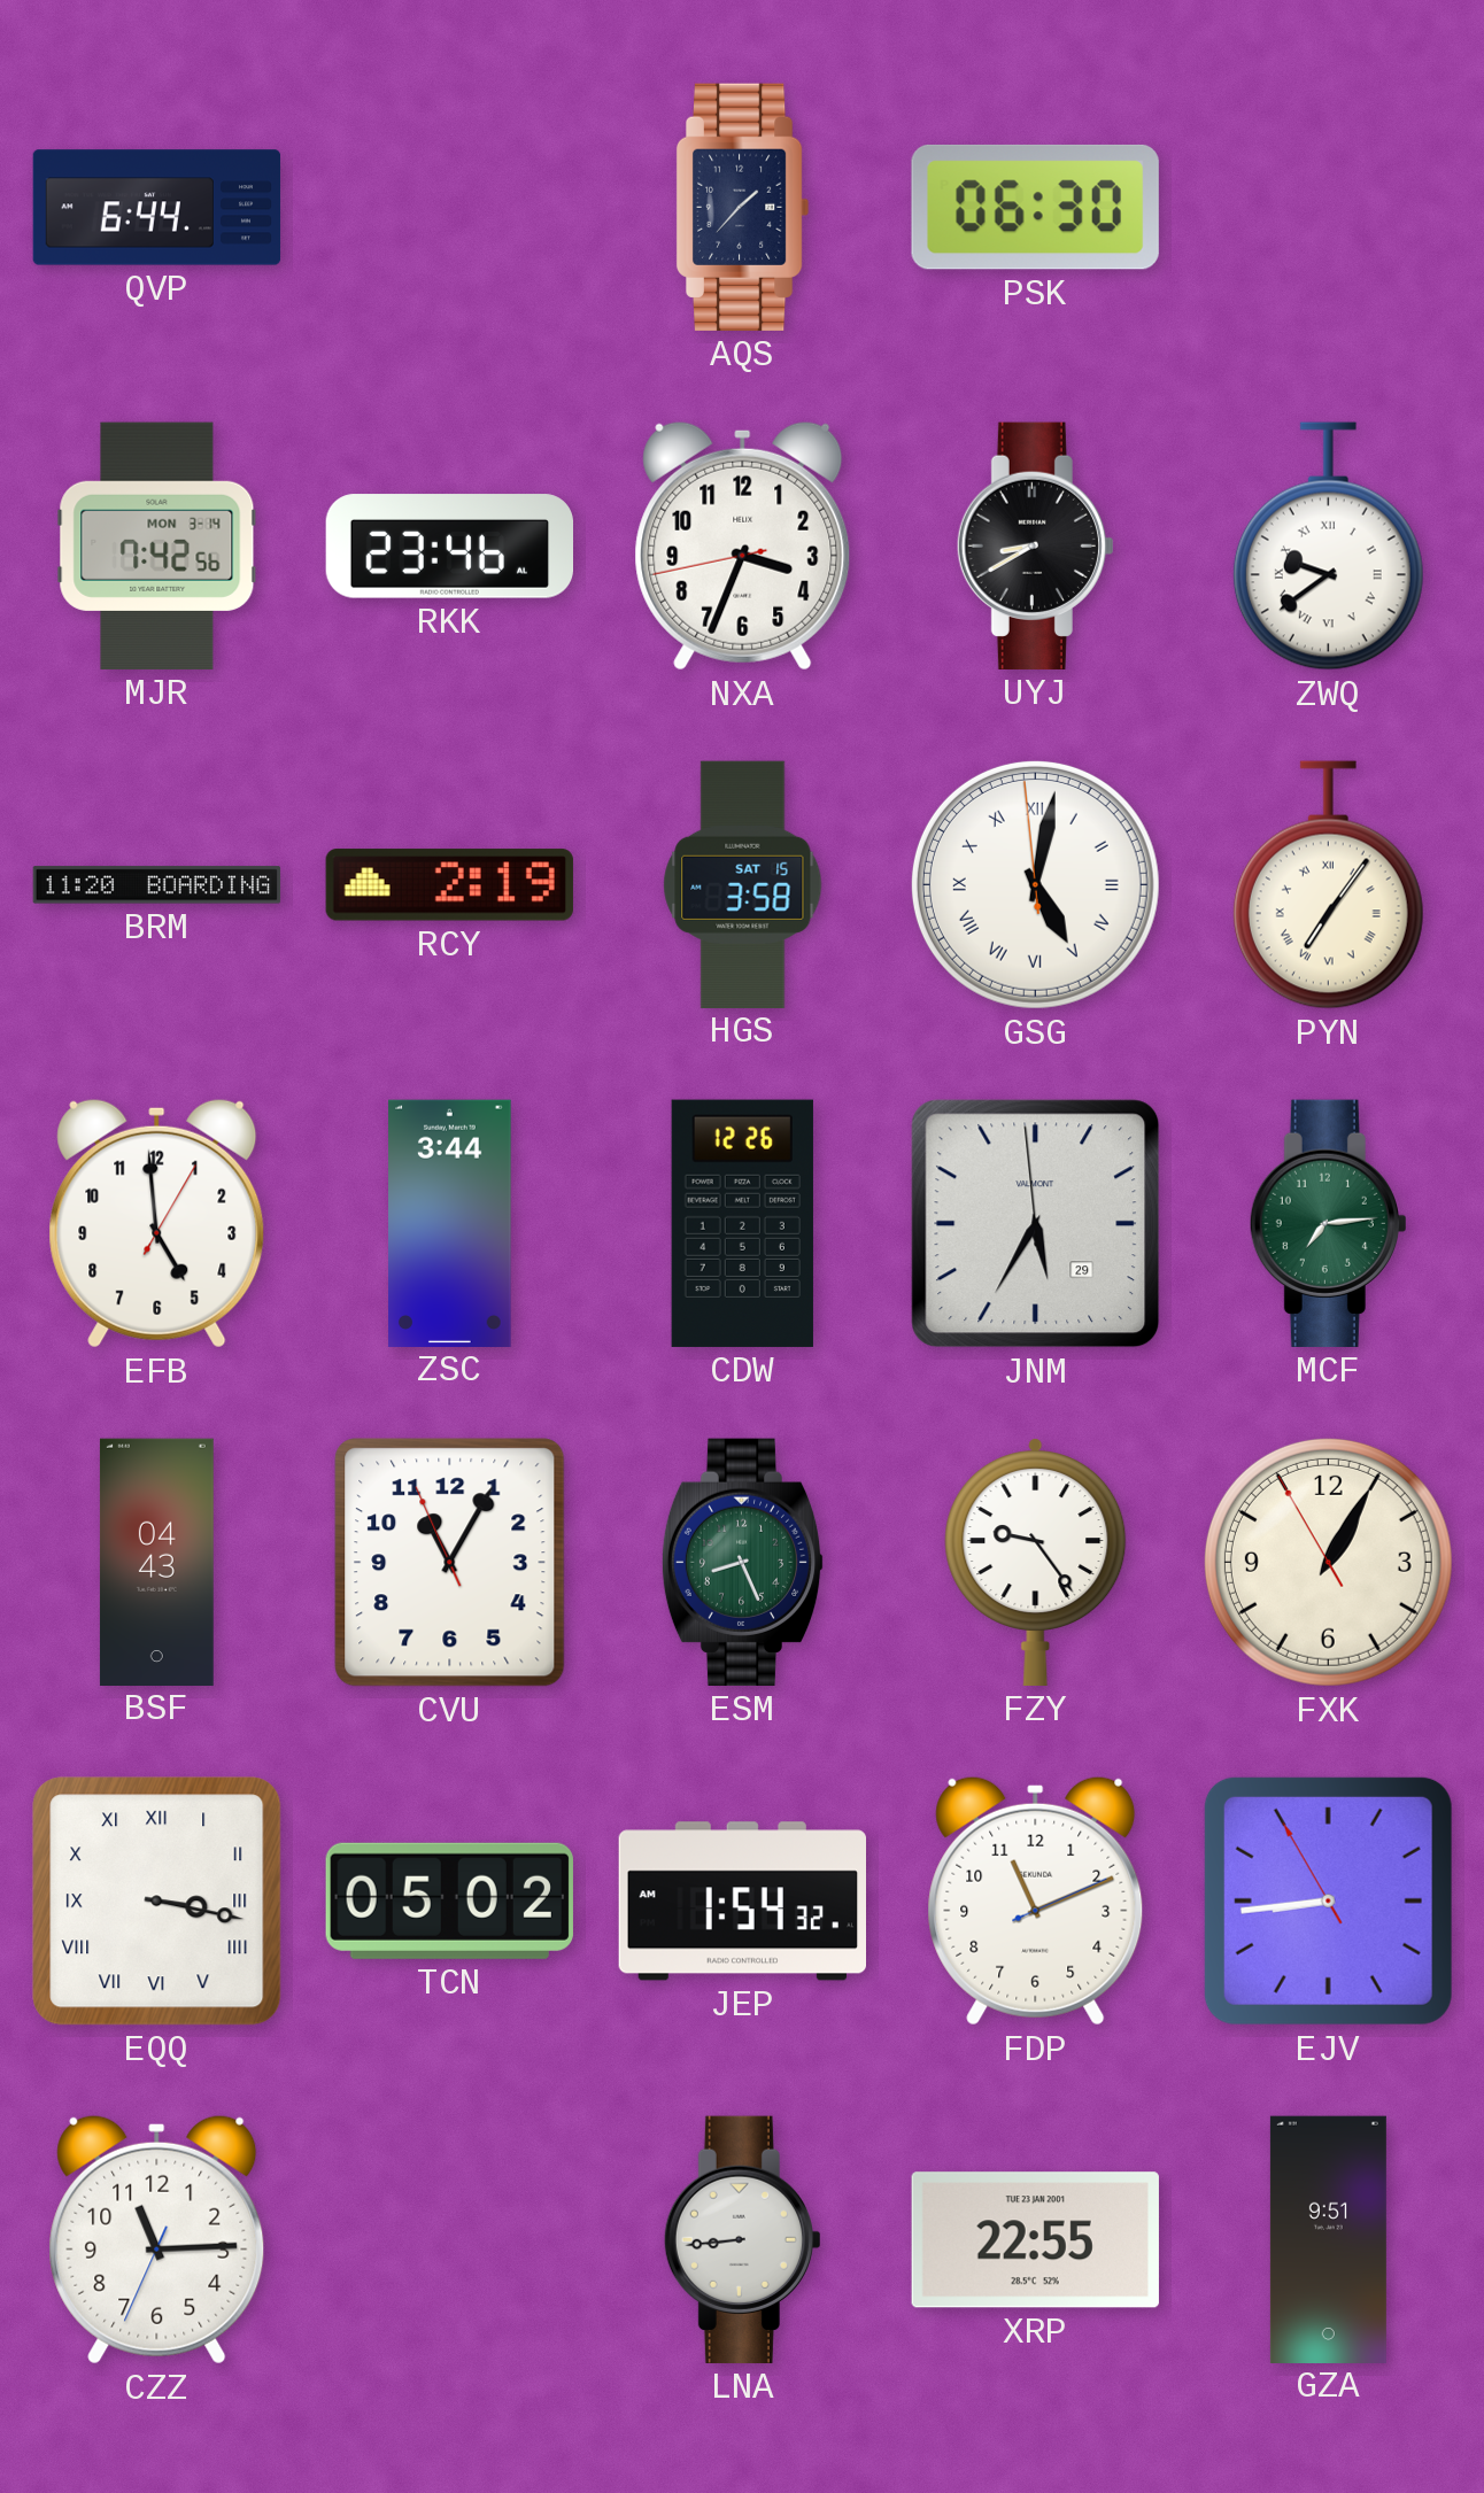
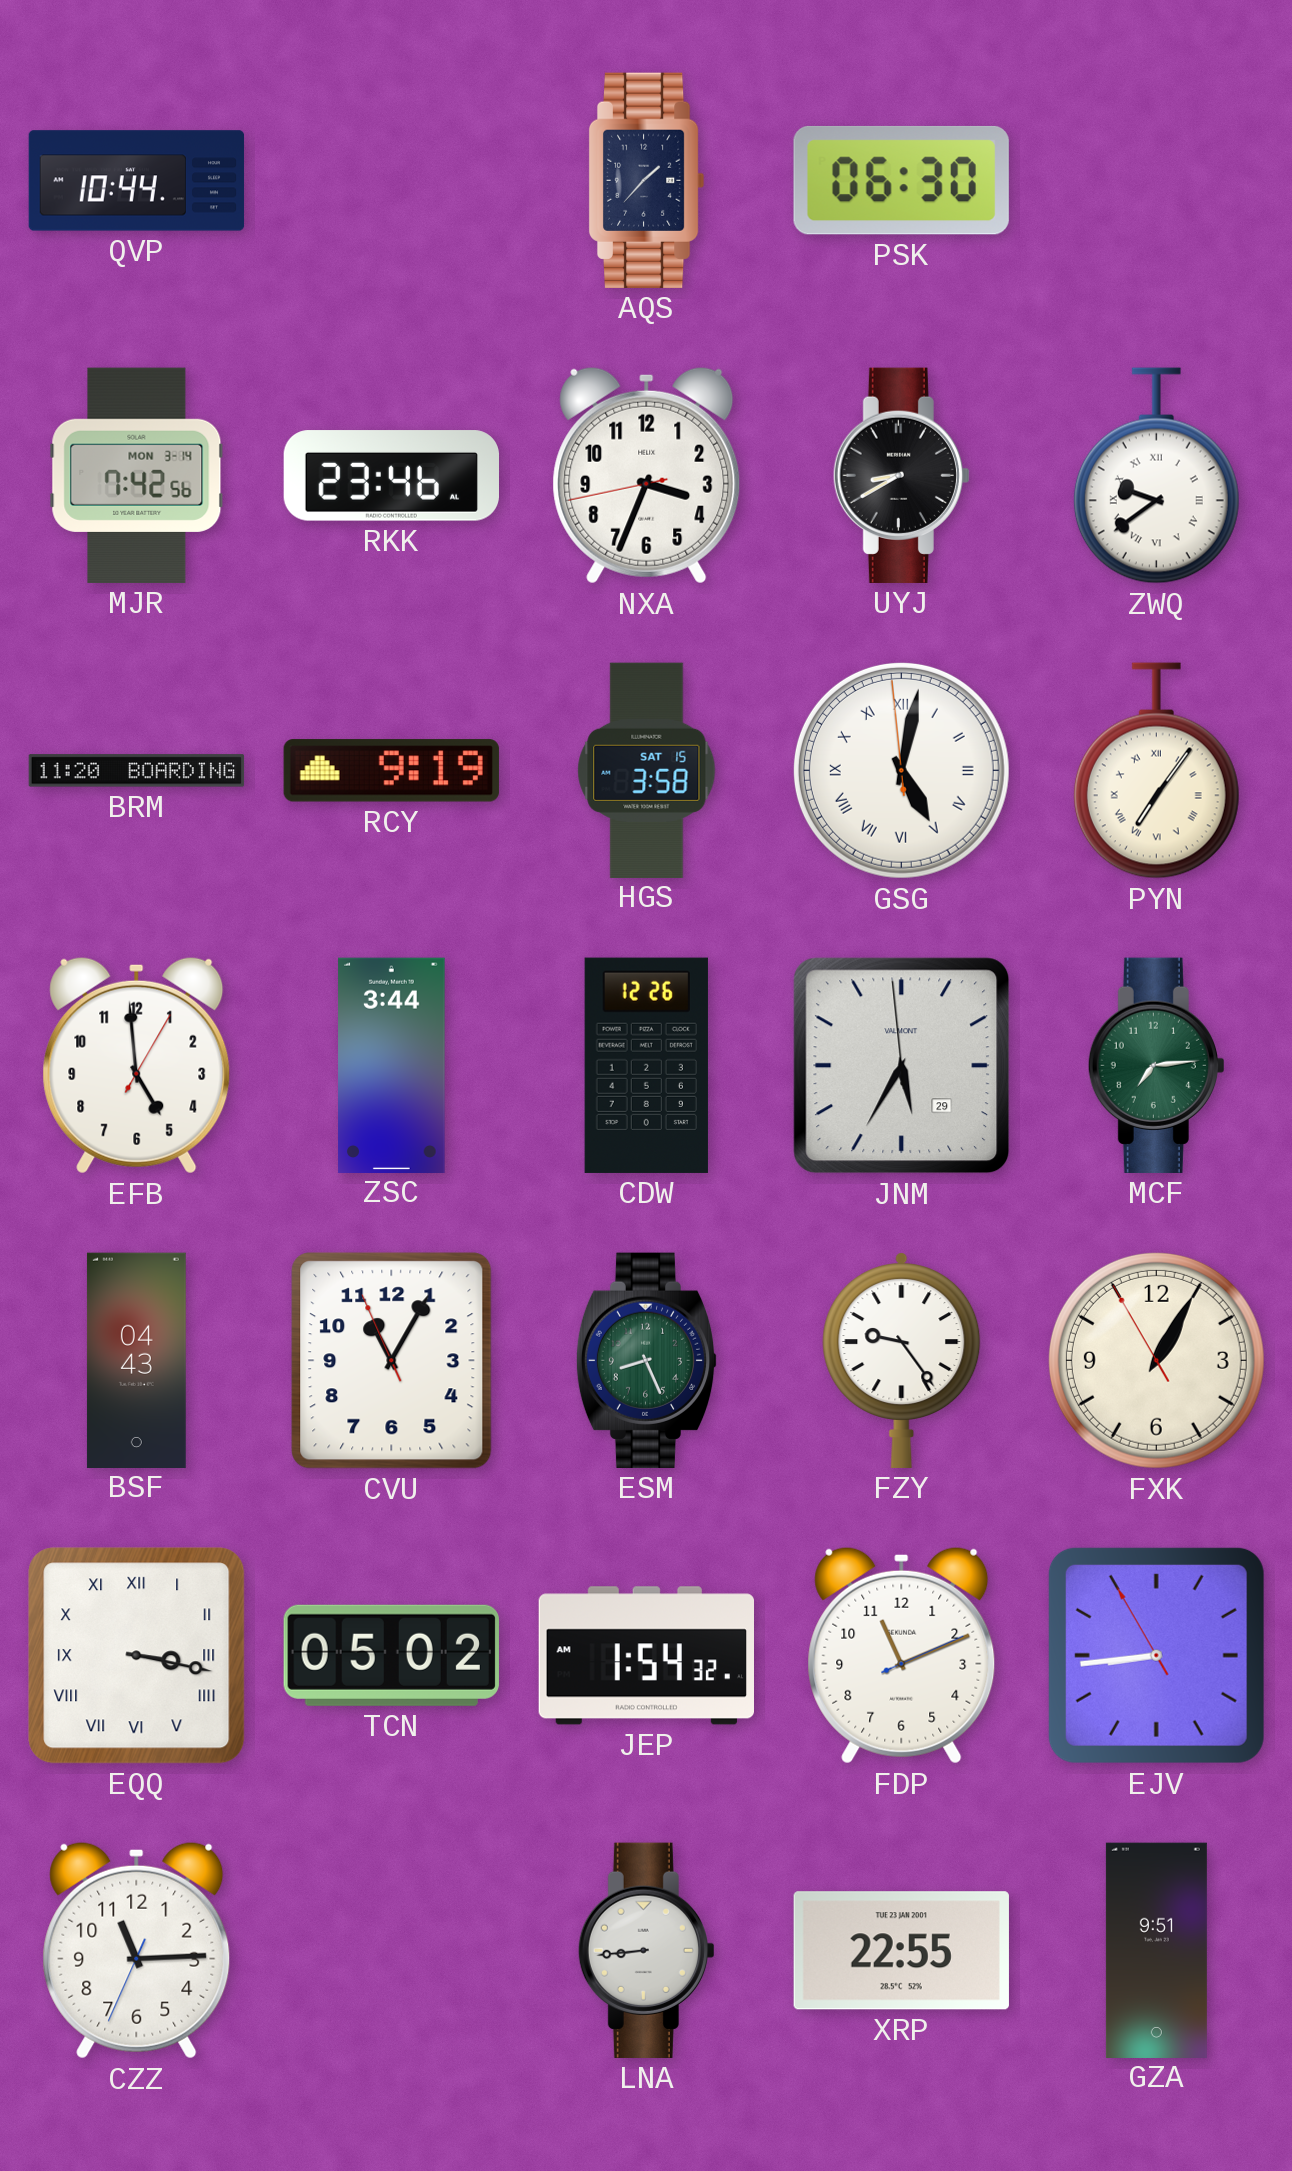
QVP: 6:44 -> 10:44
RCY: 2:19 -> 9:19
